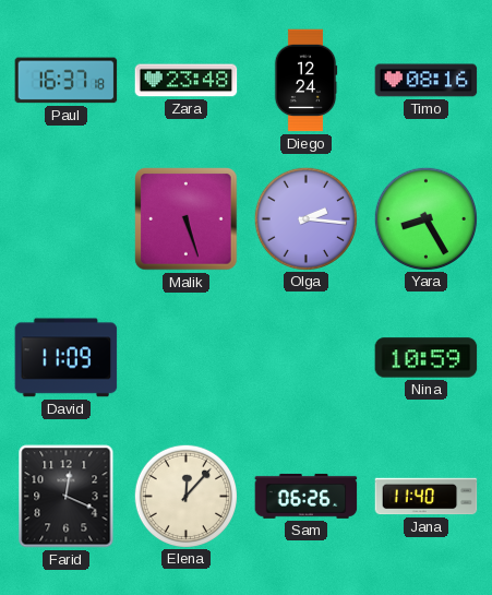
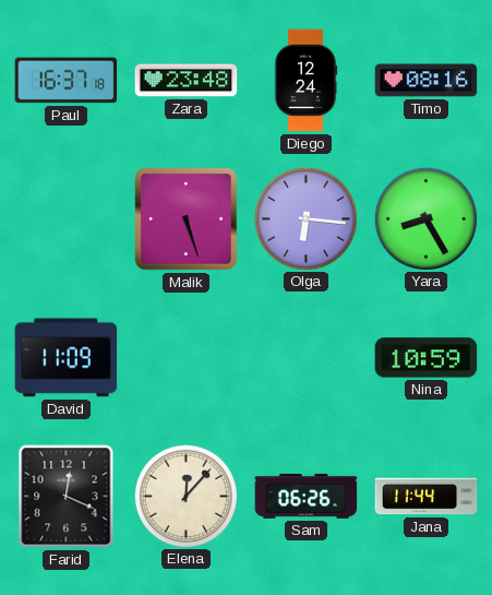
Olga: 2:16 -> 6:16
Jana: 11:40 -> 11:44
